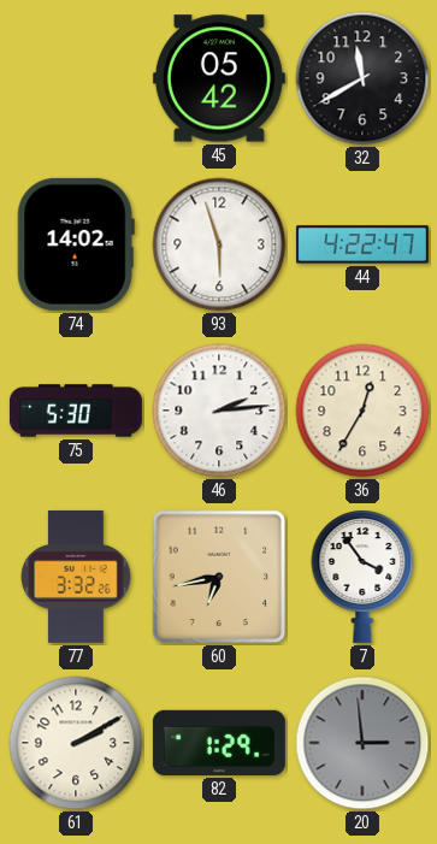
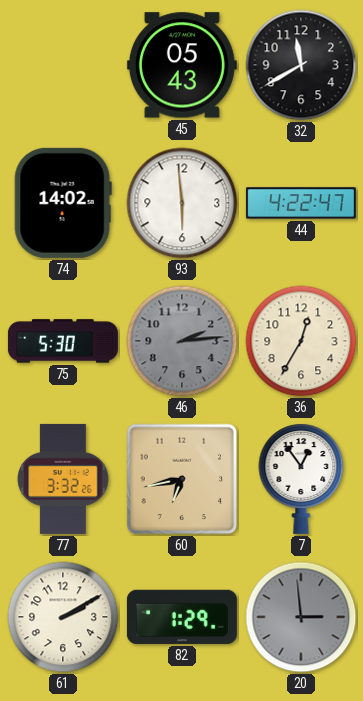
45: 05:42 -> 05:43
93: 5:57 -> 5:59
46 dial: white -> grey
7: 3:54 -> 12:54
